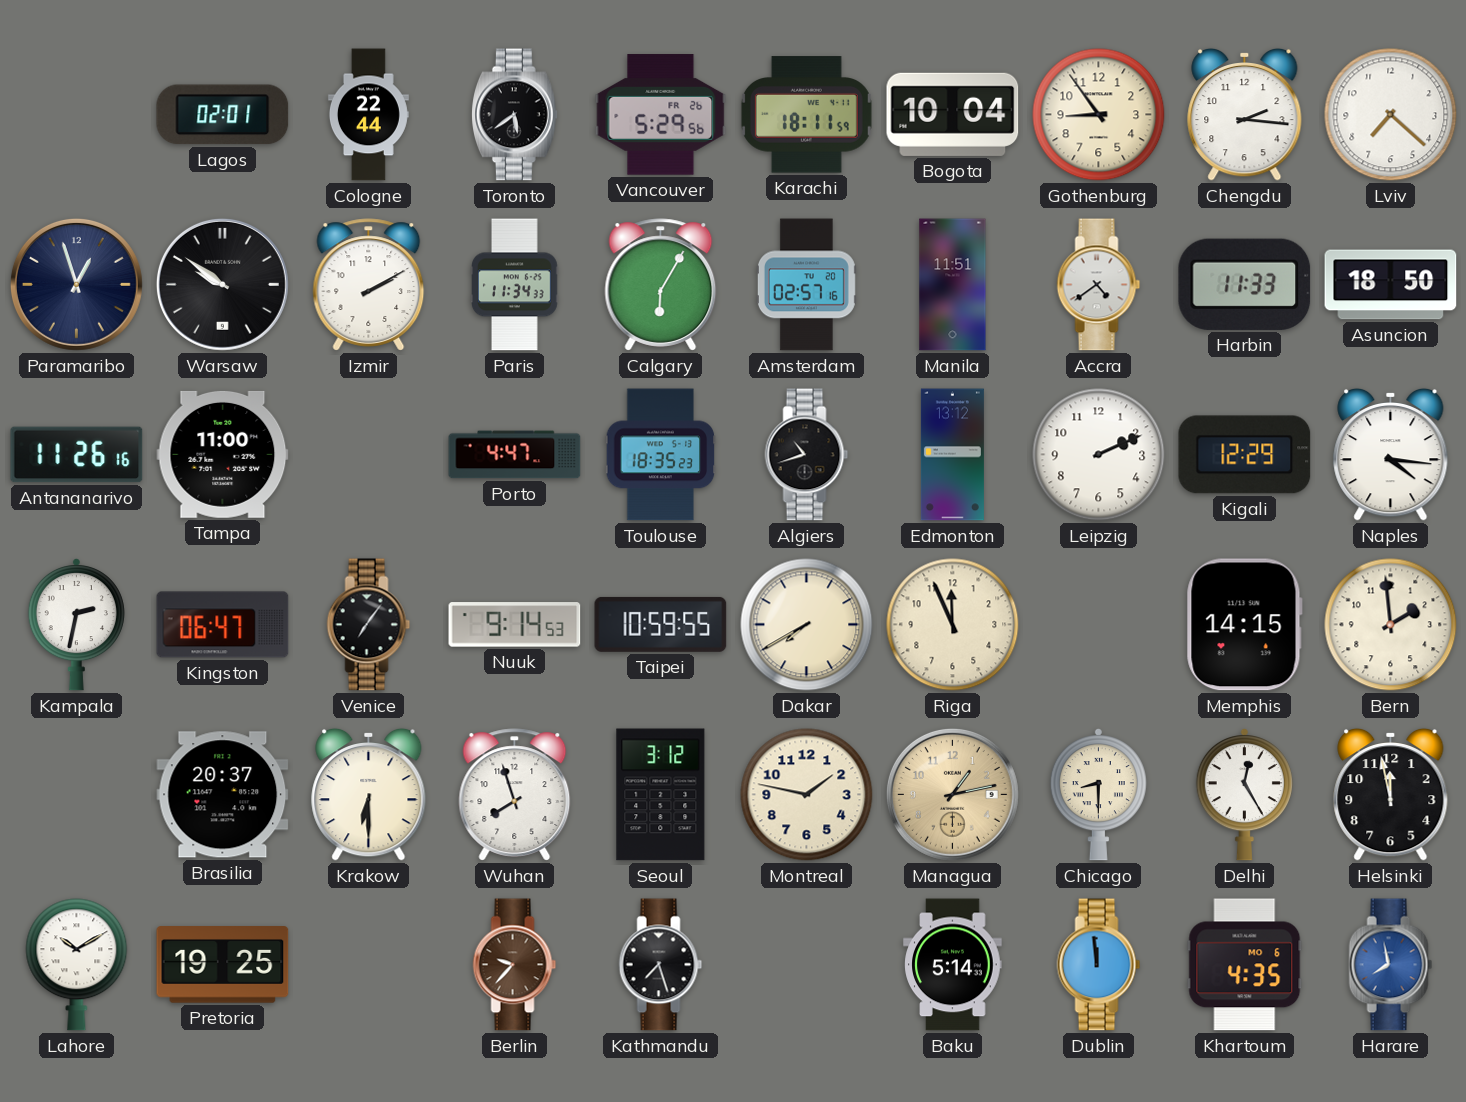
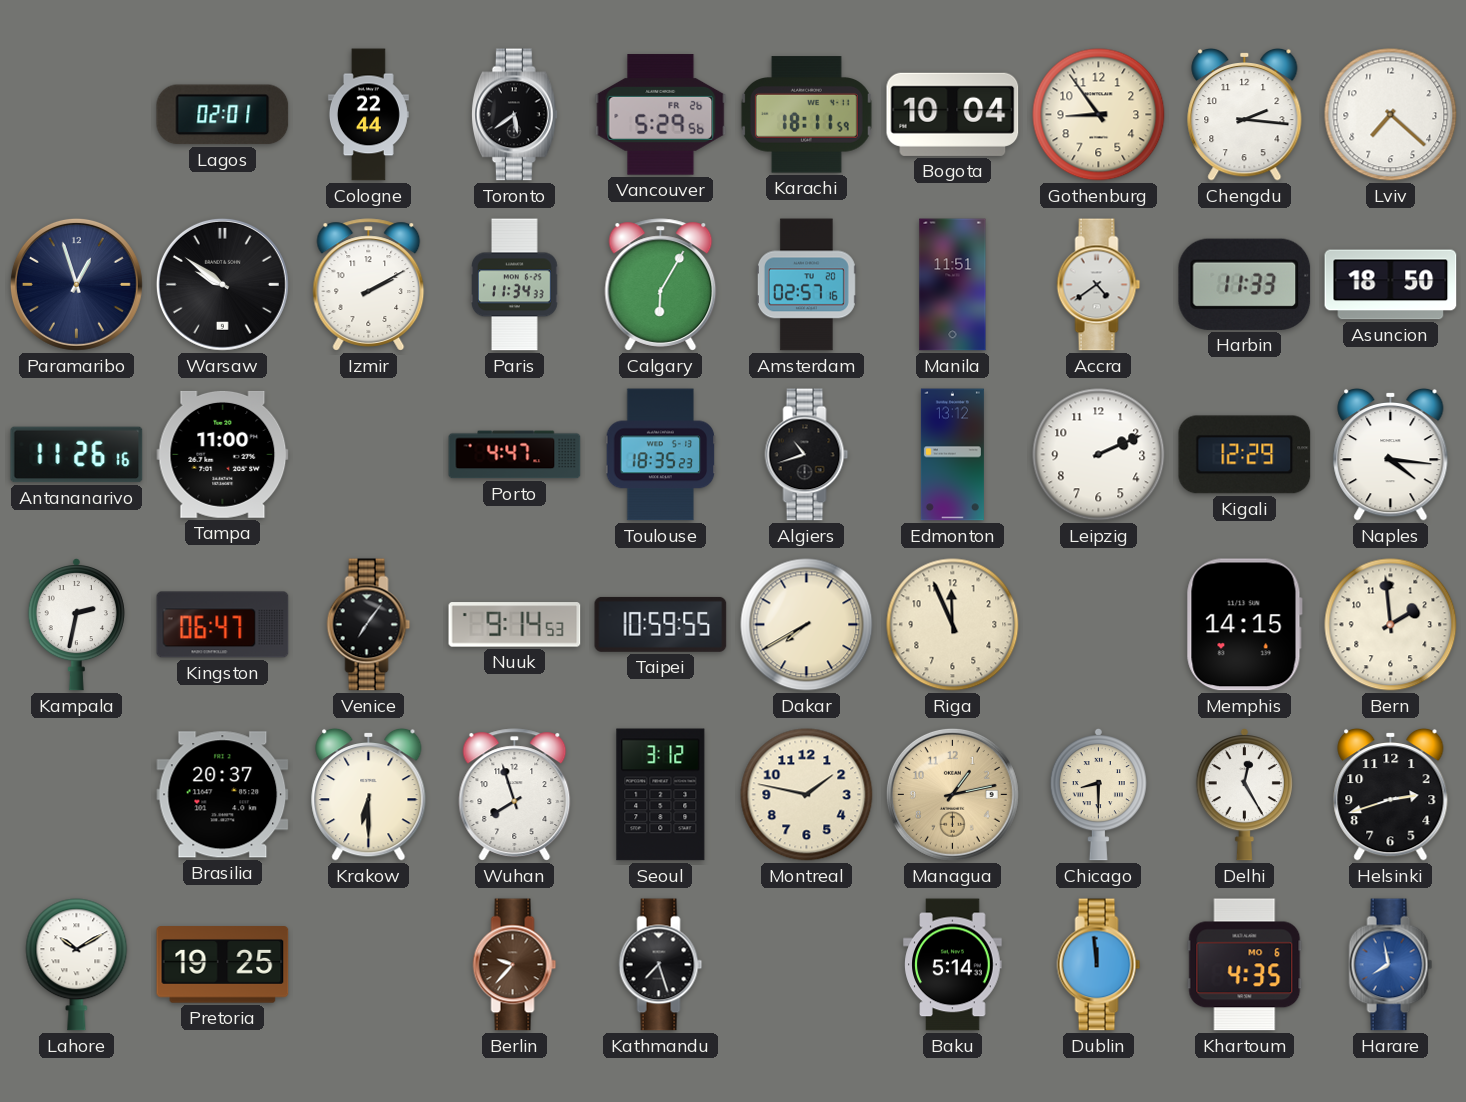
Helsinki: 11:58 -> 2:42
